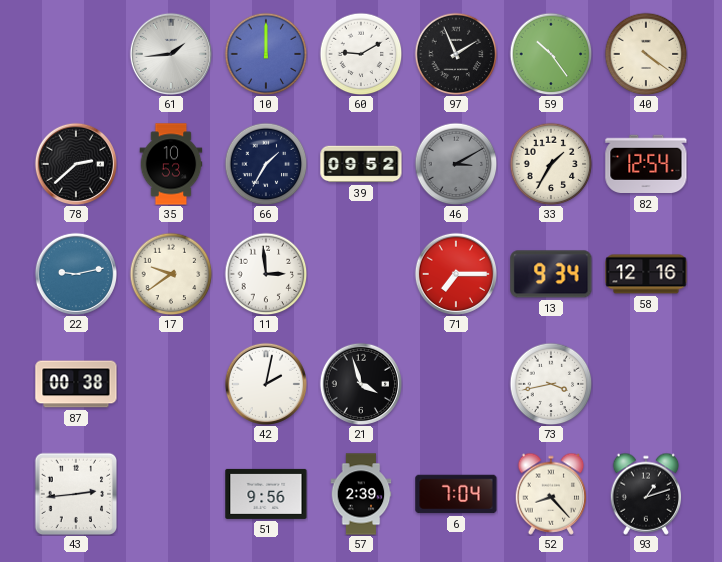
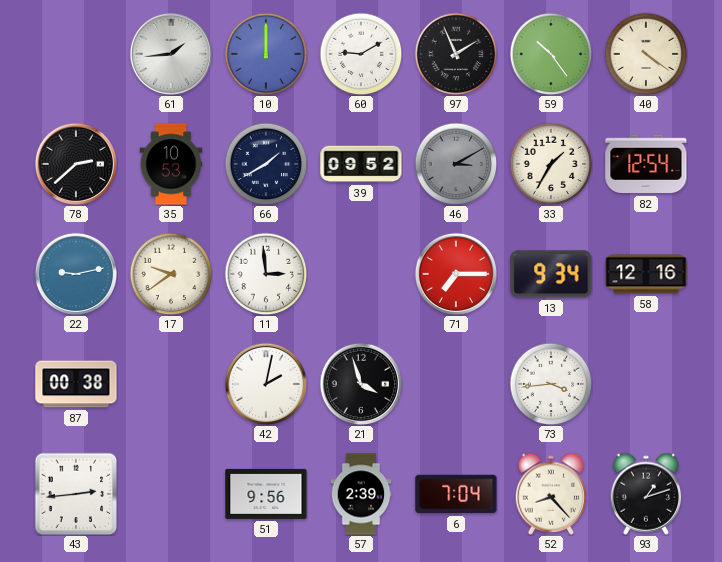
66: 1:35 -> 1:40
73: 3:43 -> 3:44
